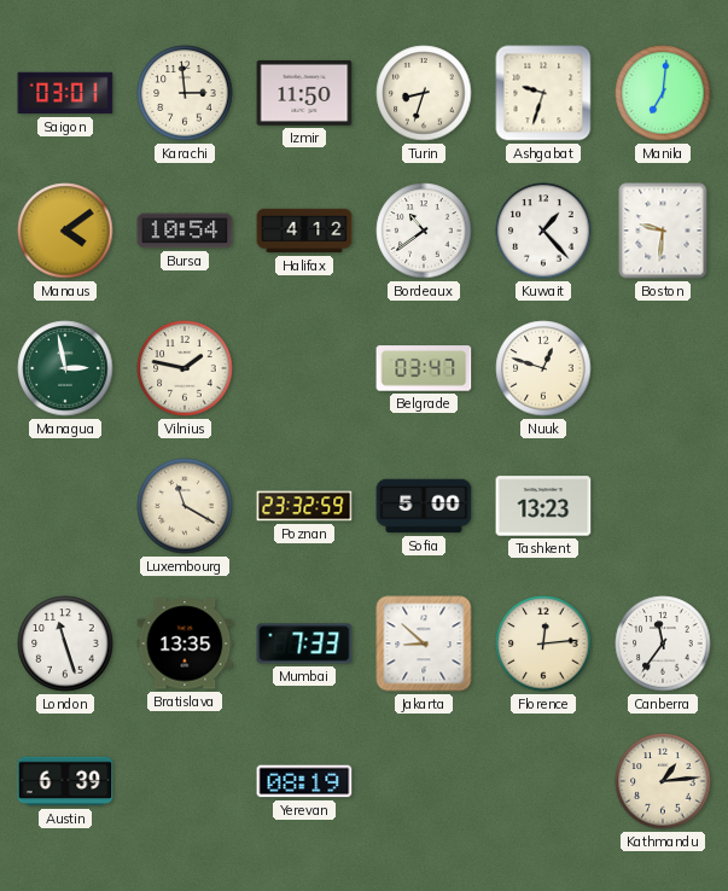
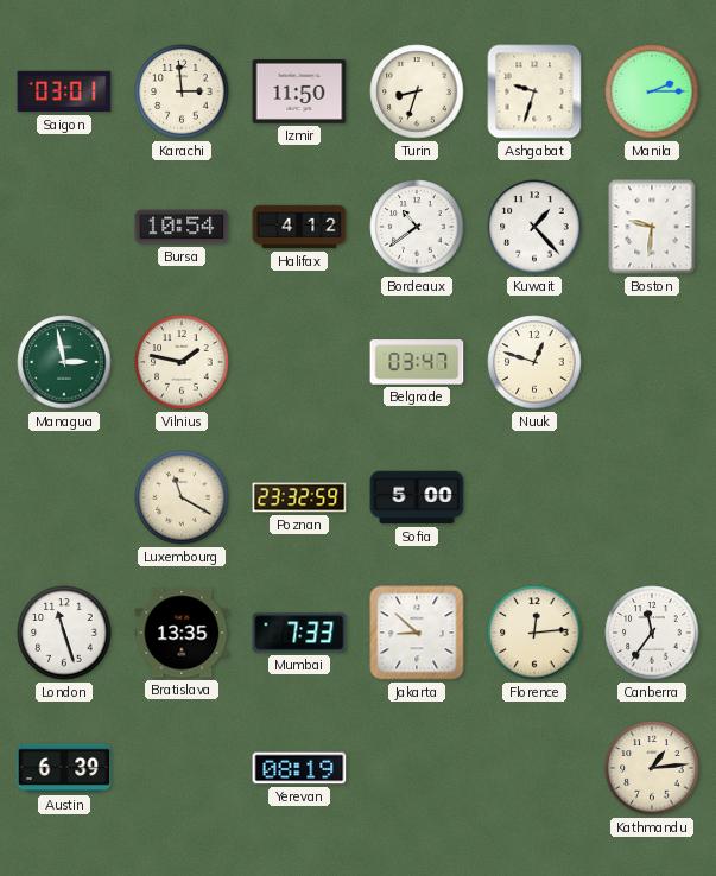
Manila: 7:01 -> 2:15
Manaus: 4:09 -> none
Tashkent: 13:23 -> none
